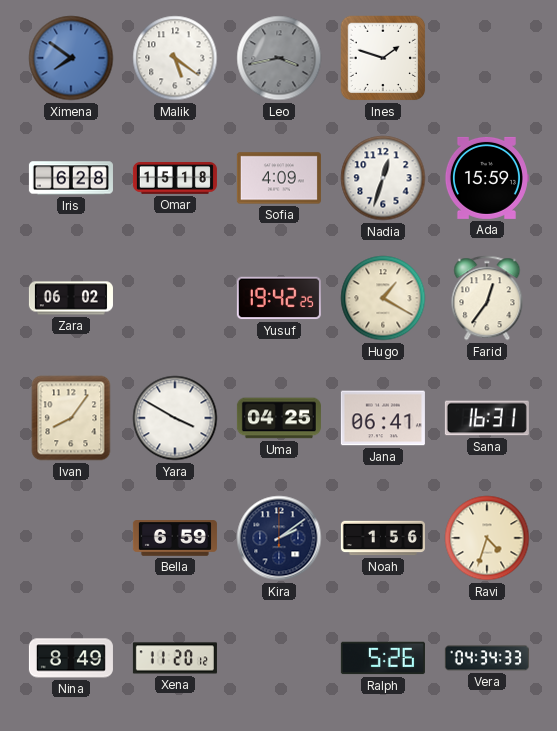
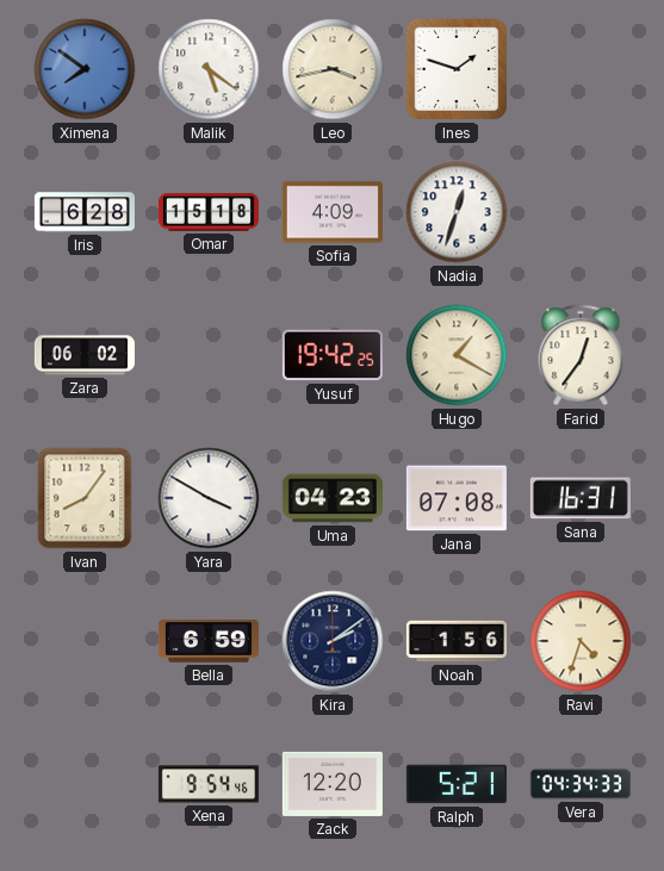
Leo dial: grey -> cream
Ada: 15:59 -> none
Uma: 04:25 -> 04:23
Jana: 06:41 -> 07:08
Nina: 8:49 -> none
Xena: 11:20 -> 9:54
Zack: none -> 12:20
Ralph: 5:26 -> 5:21
